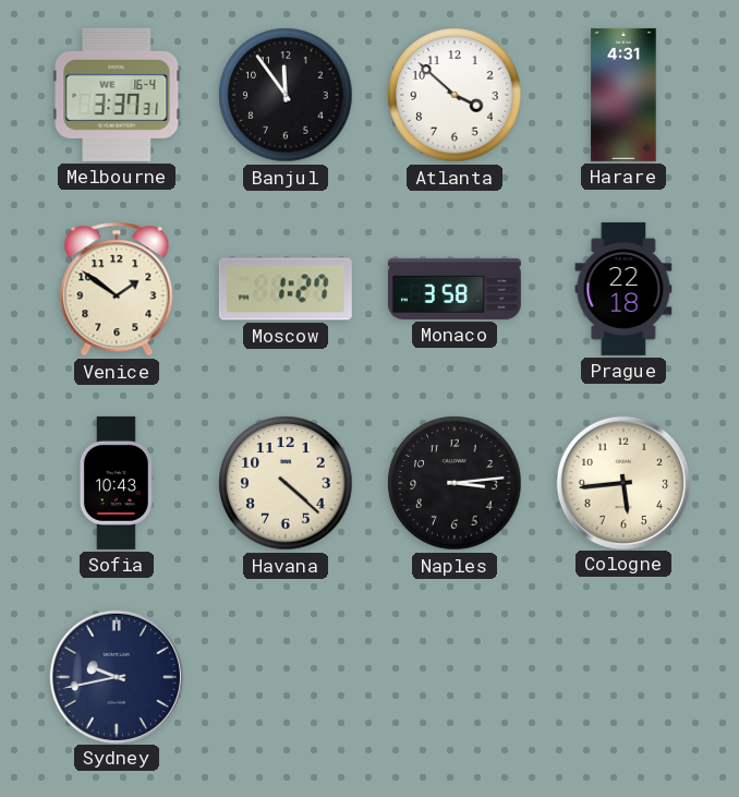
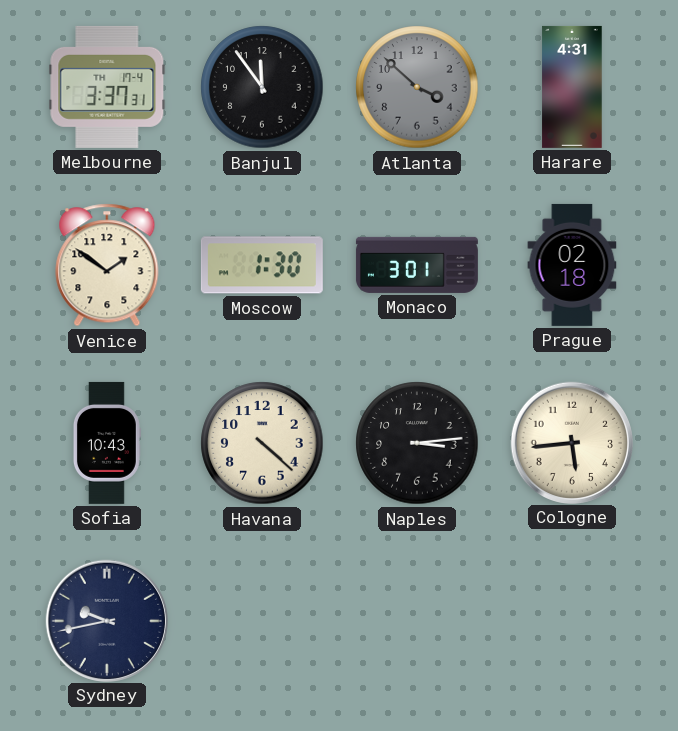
Melbourne date: WE 16-4 -> TH 17-4
Atlanta dial: white -> grey
Moscow: 1:27 -> 1:30
Monaco: 3:58 -> 3:01
Prague: 22:18 -> 02:18
